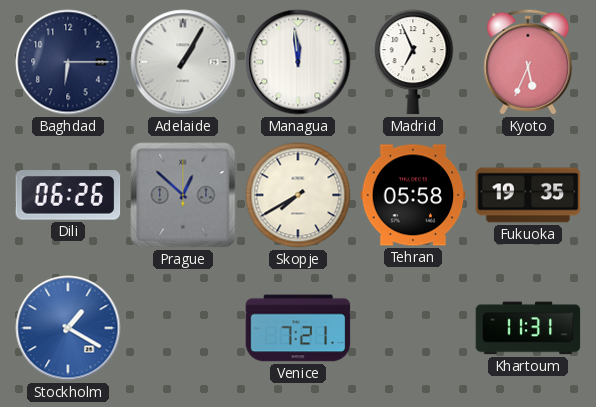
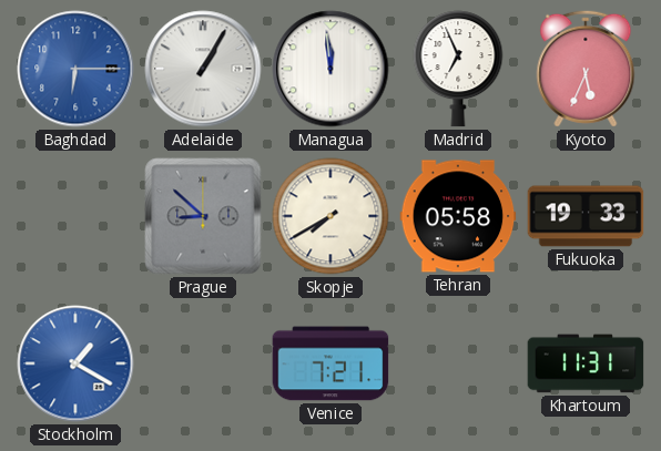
Baghdad dial: navy -> blue
Dili: 06:26 -> none
Prague: 12:52 -> 8:52
Fukuoka: 19:35 -> 19:33
